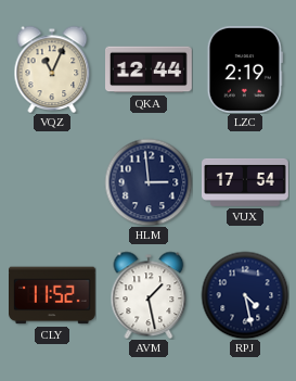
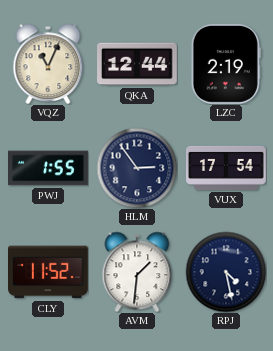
PWJ: none -> 1:55
HLM: 2:59 -> 2:54
AVM: 1:28 -> 1:31
